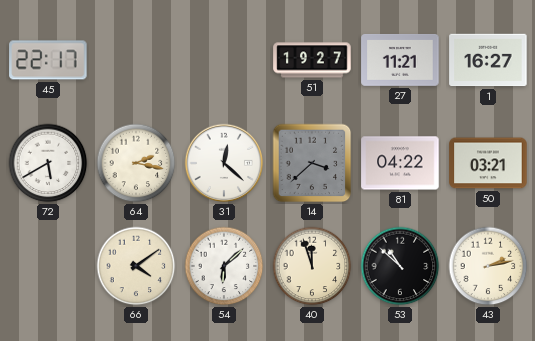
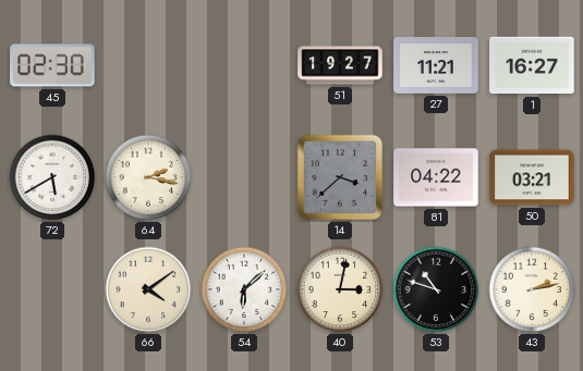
45: 22:17 -> 02:30
31: 12:22 -> none
40: 11:57 -> 3:02
53: 10:52 -> 10:48
